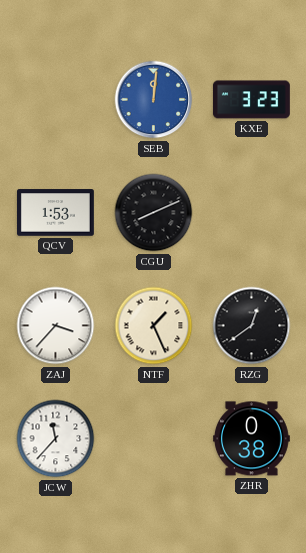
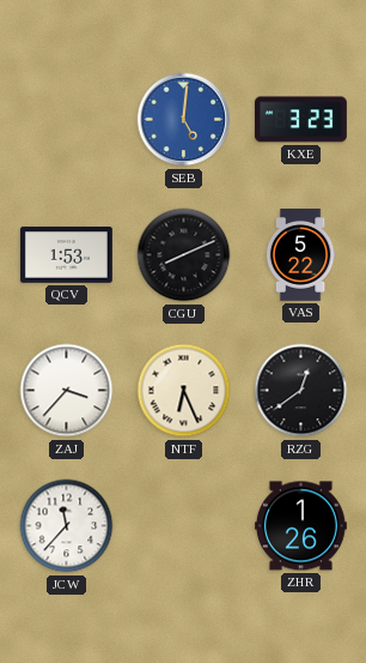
SEB: 12:01 -> 5:01
VAS: none -> 5:22
NTF: 1:26 -> 6:26
ZHR: 0:38 -> 1:26
